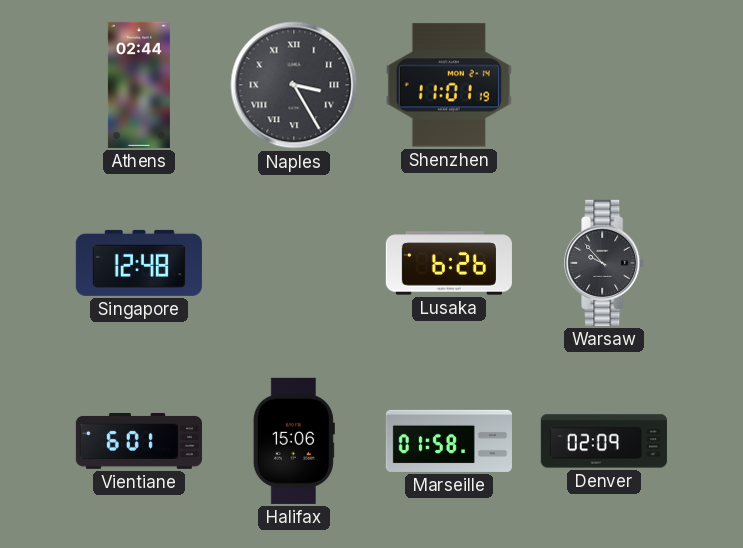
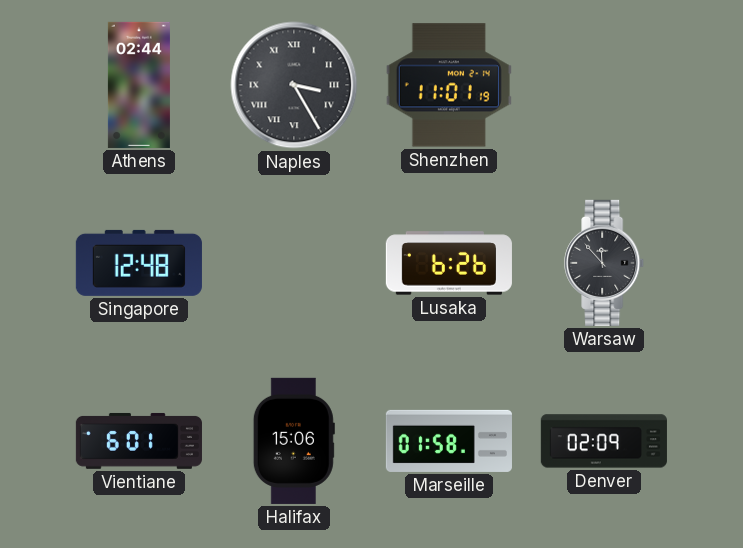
Warsaw: 9:53 -> 11:53
